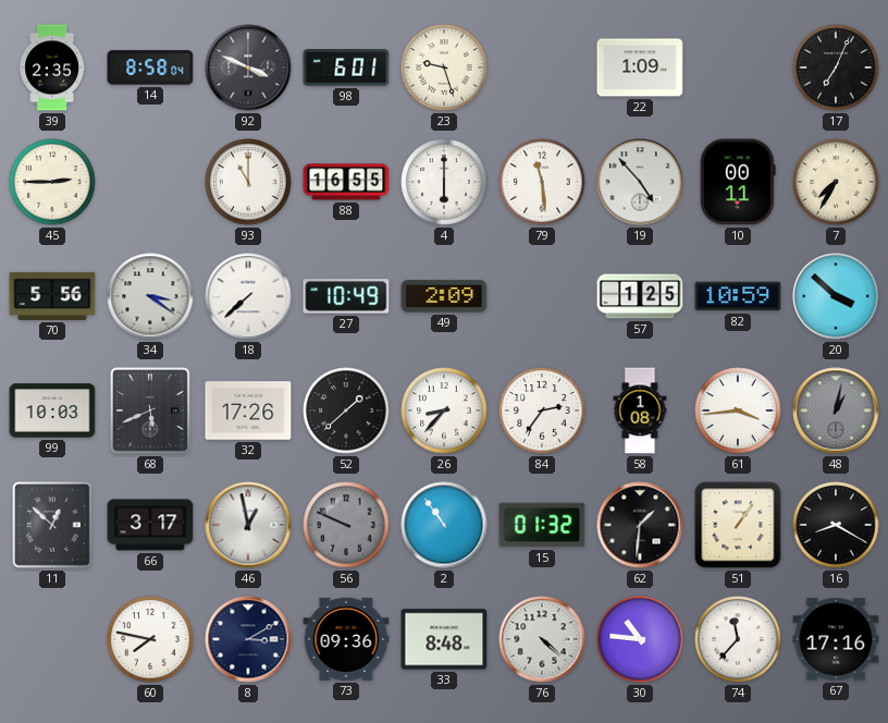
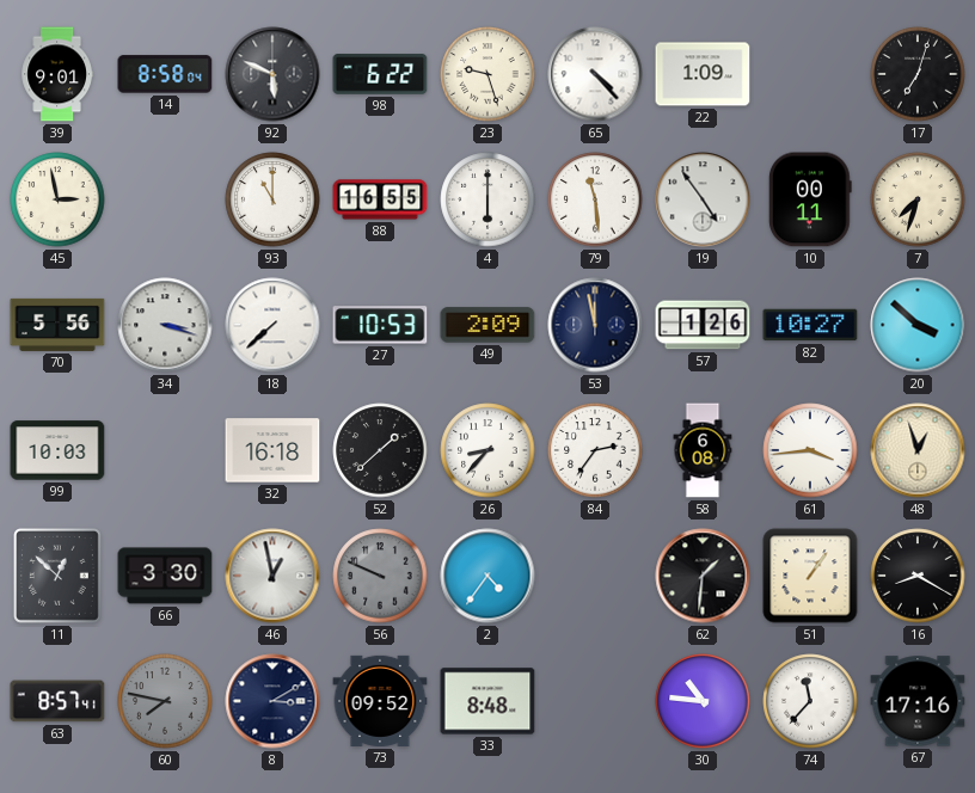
39: 2:35 -> 9:01
92: 3:49 -> 5:49
98: 6:01 -> 6:22
65: none -> 4:23
17: 7:04 -> 7:03
45: 2:45 -> 2:58
19: 4:53 -> 4:54
7: 7:35 -> 7:33
34: 3:21 -> 3:18
27: 10:49 -> 10:53
53: none -> 11:58
57: 1:25 -> 1:26
82: 10:59 -> 10:27
68: 5:41 -> none
32: 17:26 -> 16:18
58: 1:08 -> 6:08
48: 1:02 -> 12:57
48 dial: grey -> cream
66: 3:17 -> 3:30
2: 10:54 -> 4:36
15: 01:32 -> none
63: none -> 8:57
60 dial: white -> grey
73: 09:36 -> 09:52
76: 4:22 -> none
